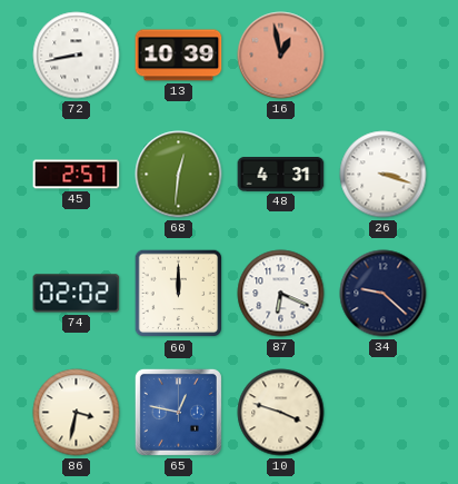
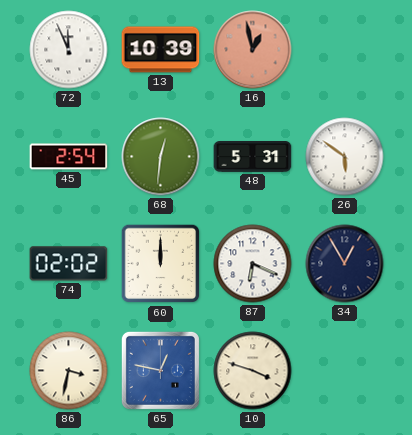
72: 8:43 -> 11:56
45: 2:57 -> 2:54
48: 4:31 -> 5:31
26: 3:18 -> 5:51
34: 9:22 -> 12:55
